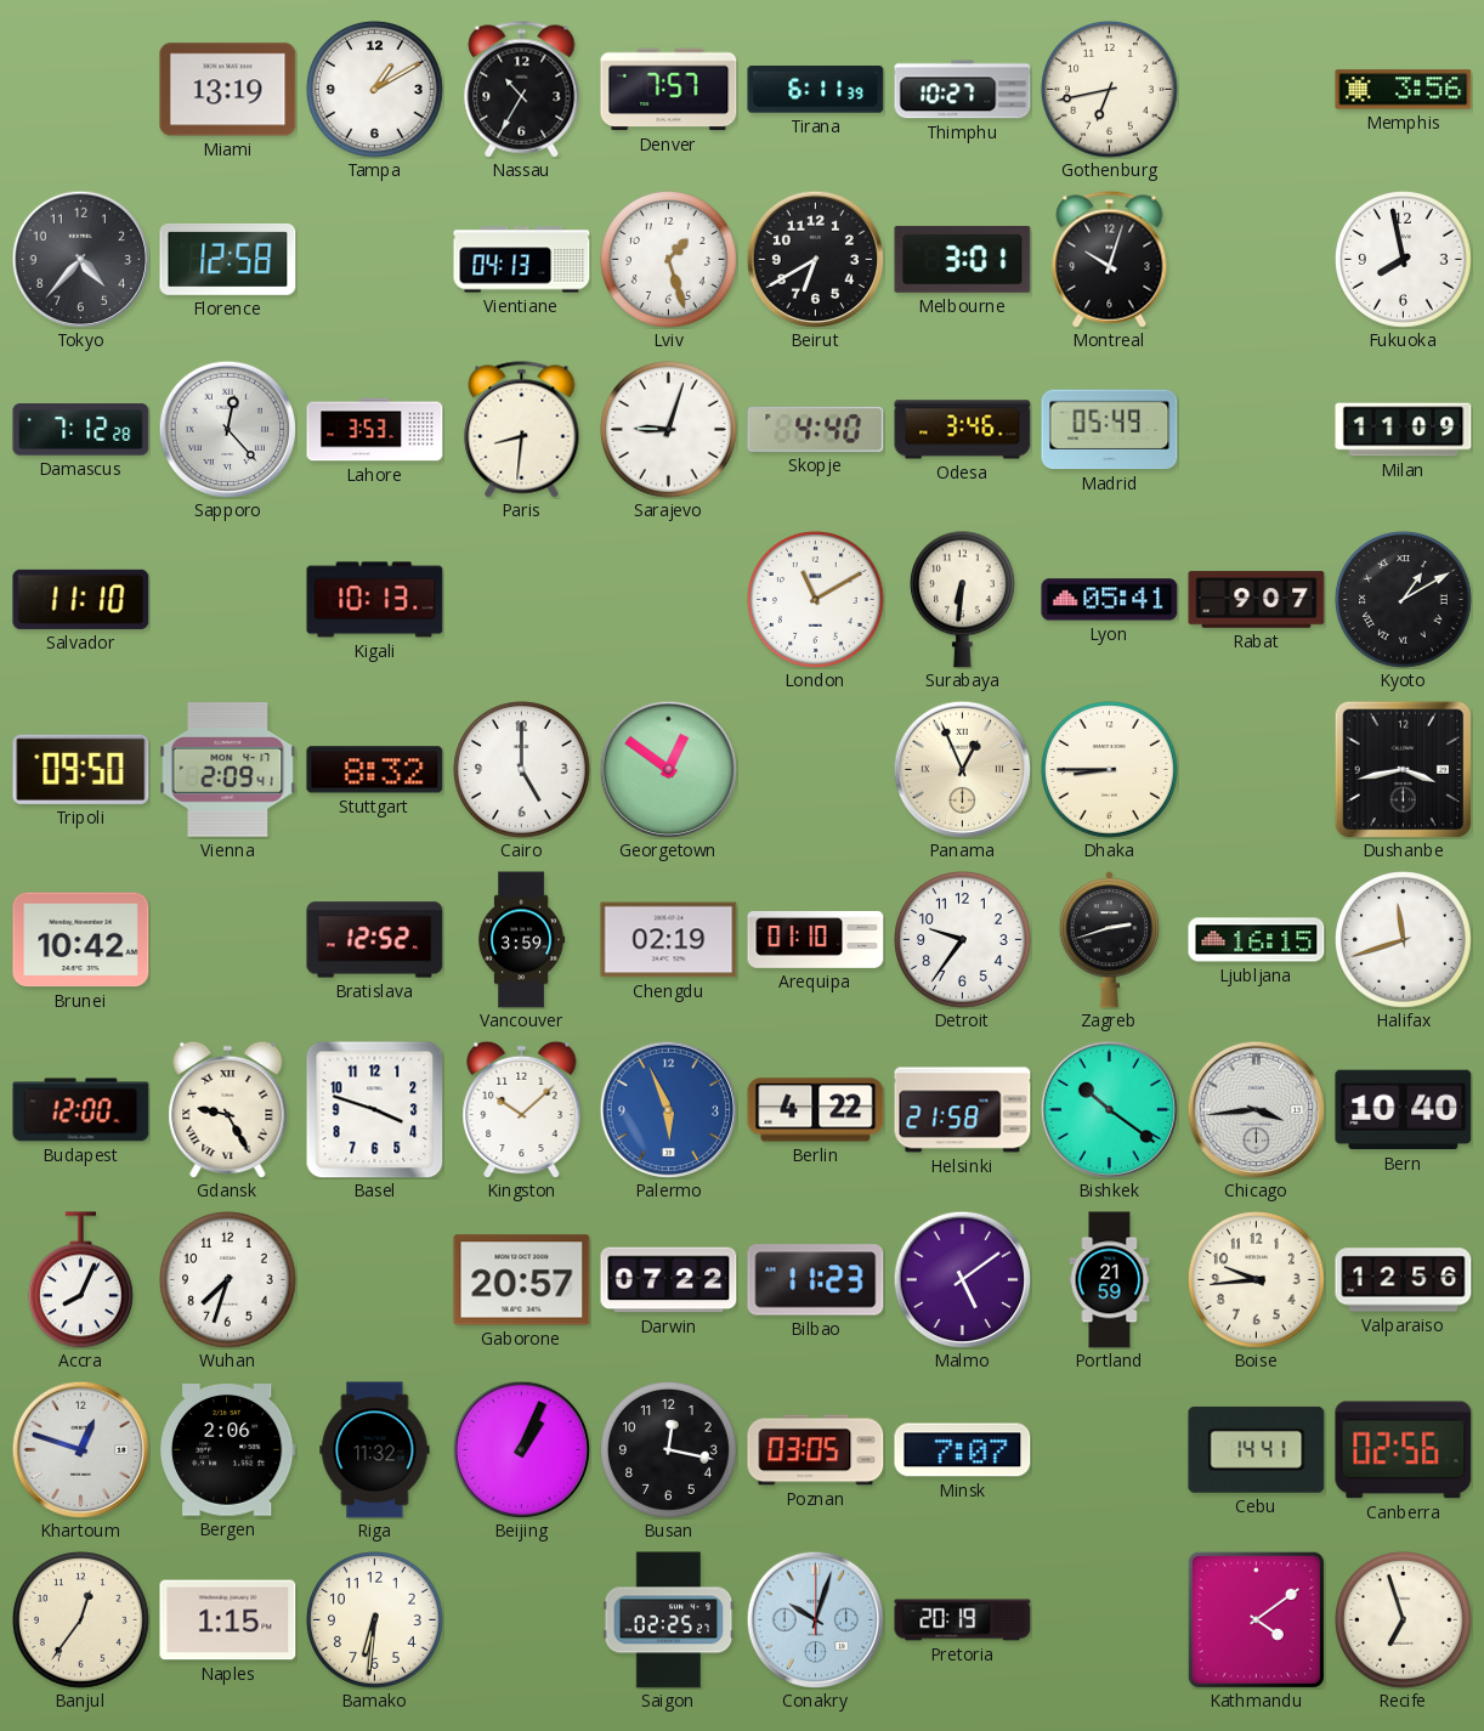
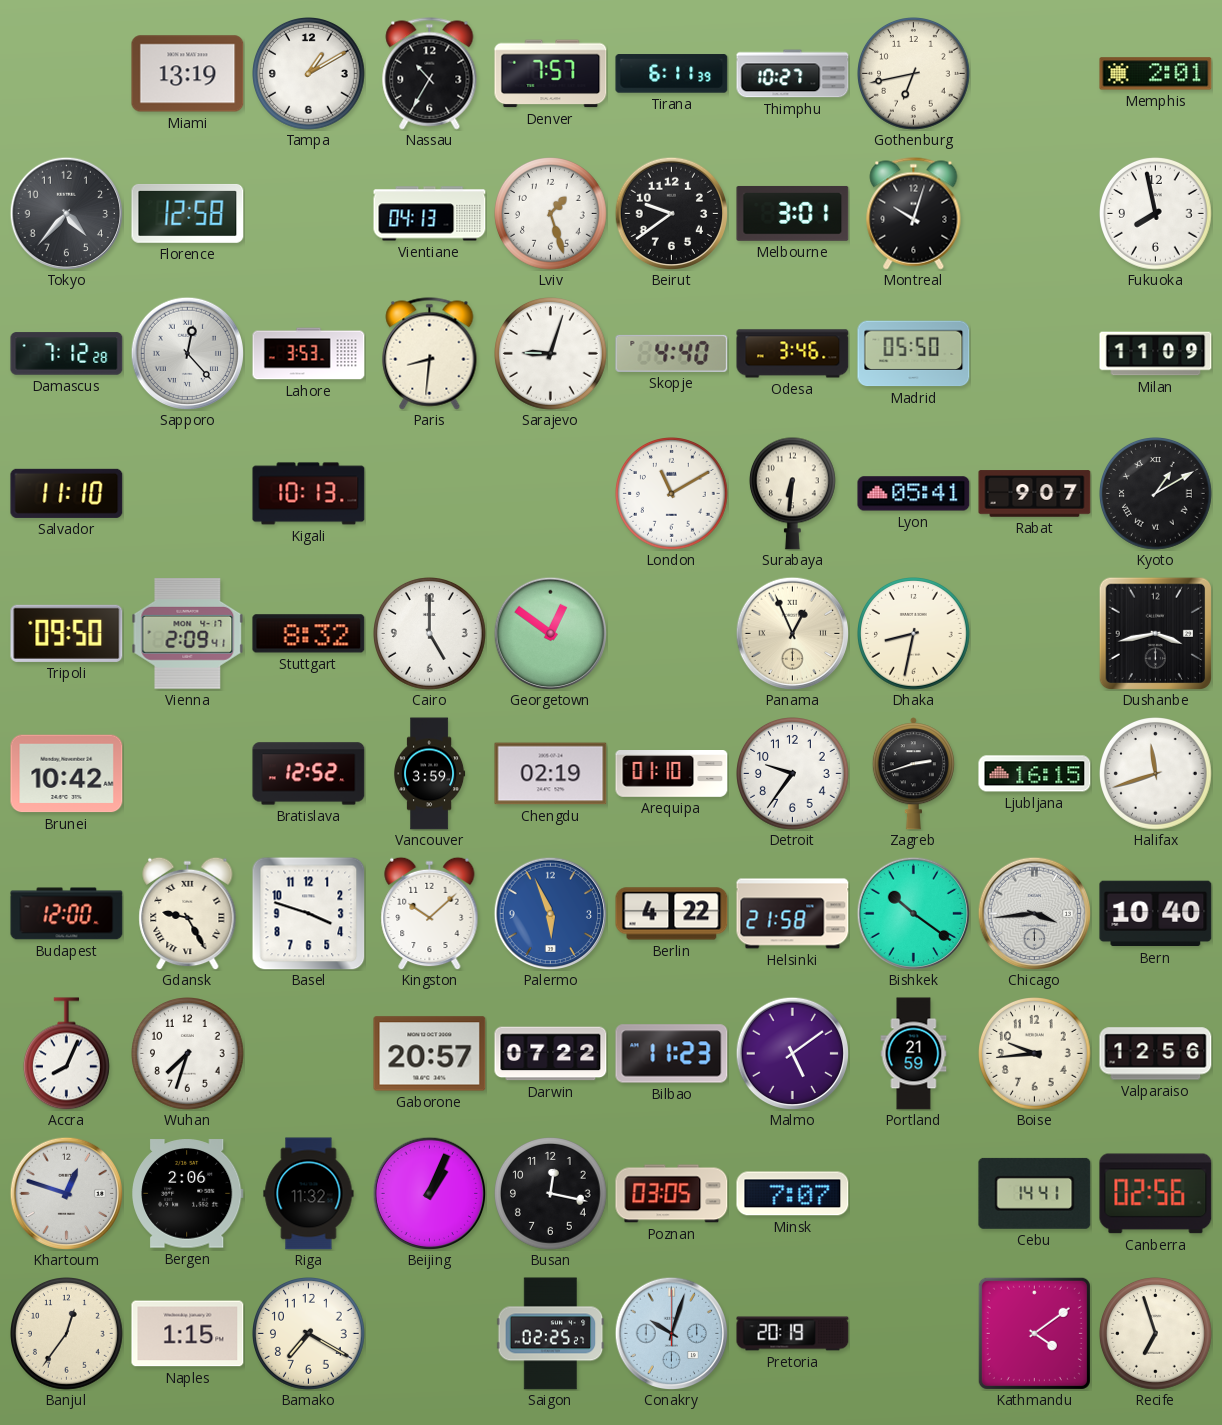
Memphis: 3:56 -> 2:01
Beirut: 6:40 -> 9:39
Madrid: 05:49 -> 05:50
Dhaka: 8:45 -> 8:32
Bamako: 6:31 -> 7:20
